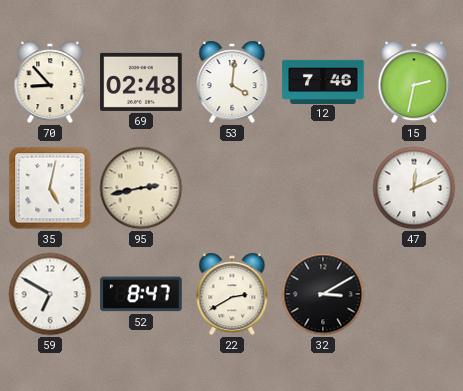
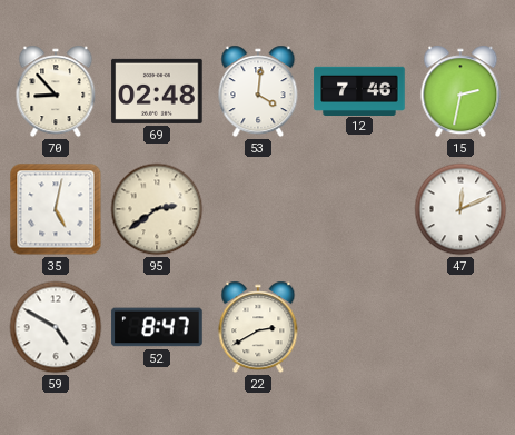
95: 2:43 -> 2:39
59: 6:50 -> 4:50
32: 3:10 -> none
